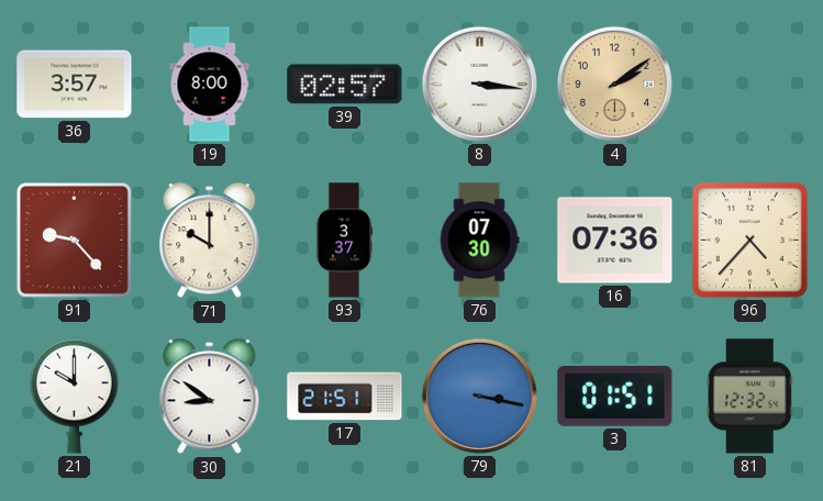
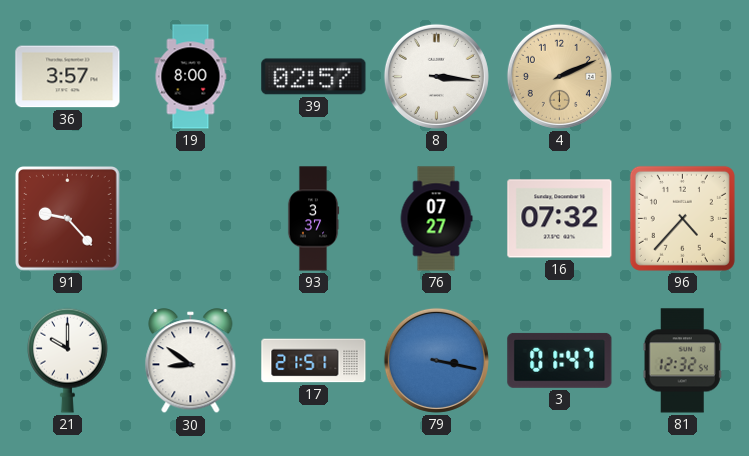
4: 2:09 -> 2:11
71: 10:00 -> none
76: 07:30 -> 07:27
16: 07:36 -> 07:32
3: 01:51 -> 01:47
